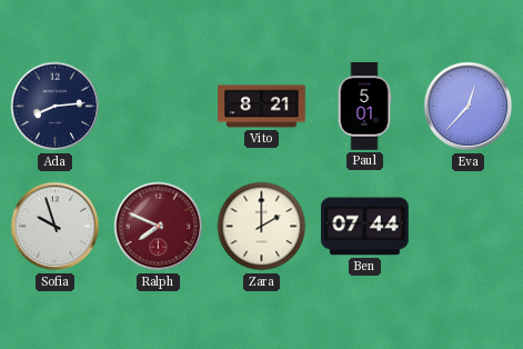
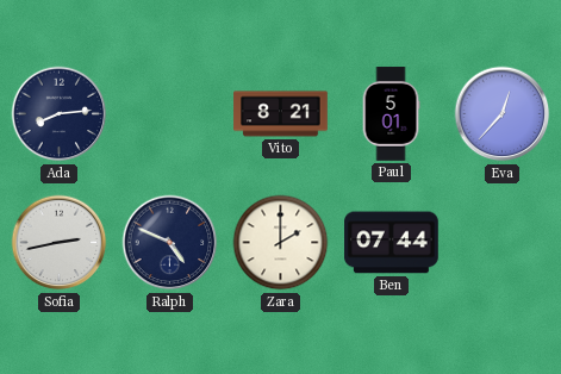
Sofia: 9:57 -> 2:43
Ralph: 7:49 -> 4:49
Ralph dial: burgundy -> navy
